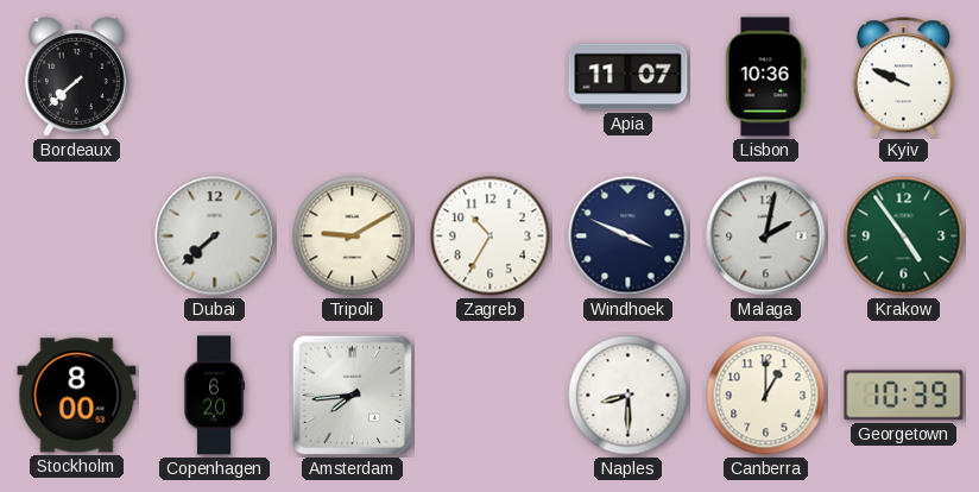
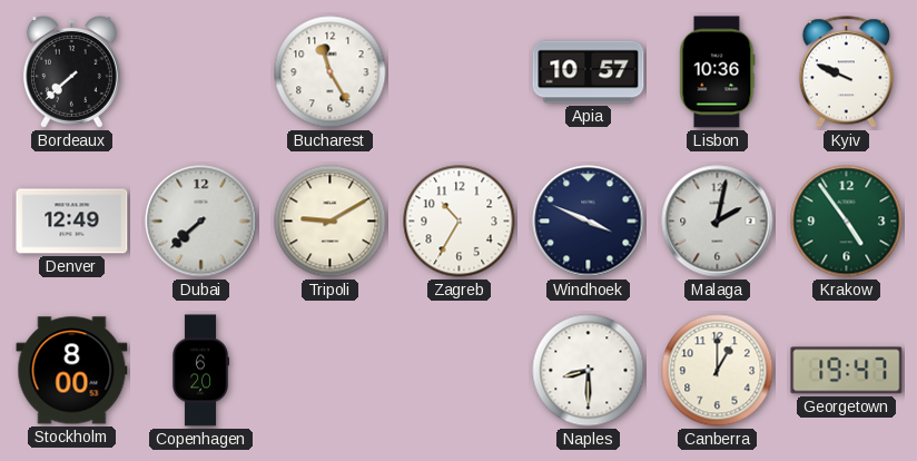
Bucharest: none -> 11:25
Apia: 11:07 -> 10:57
Denver: none -> 12:49
Amsterdam: 7:44 -> none
Georgetown: 10:39 -> 19:47
